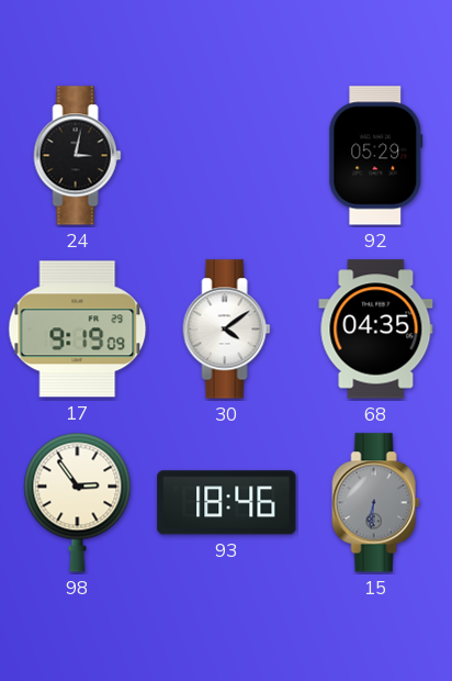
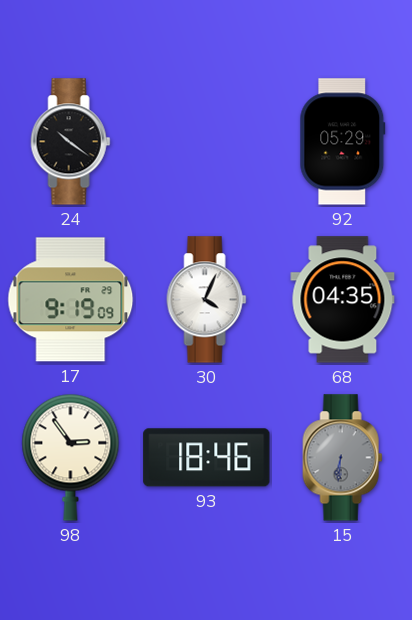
24: 3:02 -> 10:21
30: 4:09 -> 4:04
